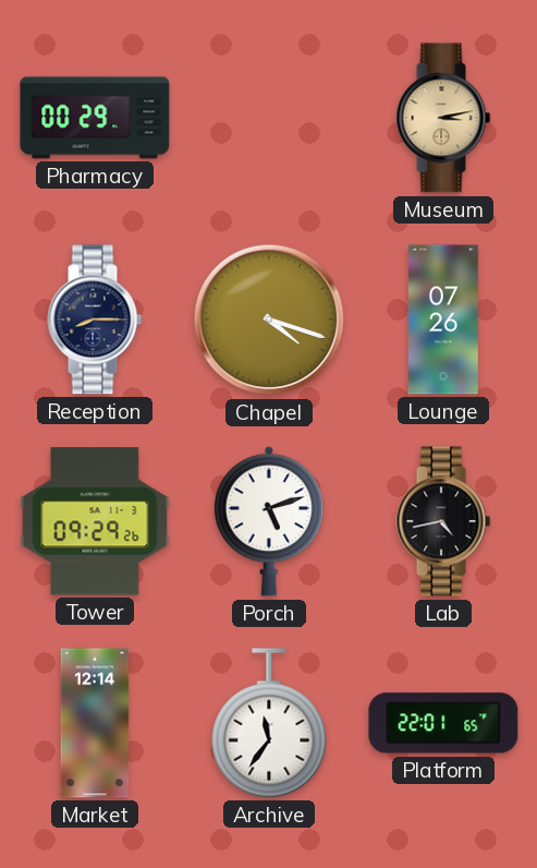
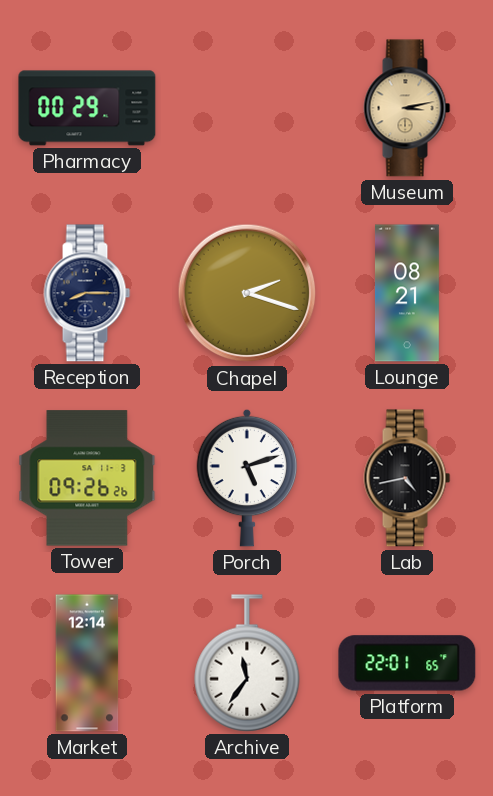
Chapel: 4:18 -> 2:18
Lounge: 07:26 -> 08:21
Tower: 09:29 -> 09:26
